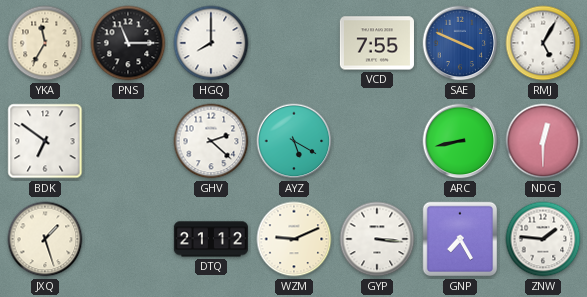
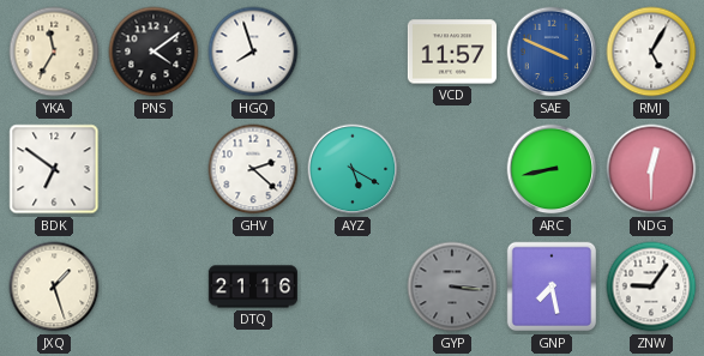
PNS: 11:15 -> 4:09
HGQ: 8:00 -> 7:57
VCD: 7:55 -> 11:57
DTQ: 21:12 -> 21:16
WZM: 9:11 -> none
GYP dial: white -> grey
GNP: 7:25 -> 7:28
ZNW: 1:46 -> 9:06
